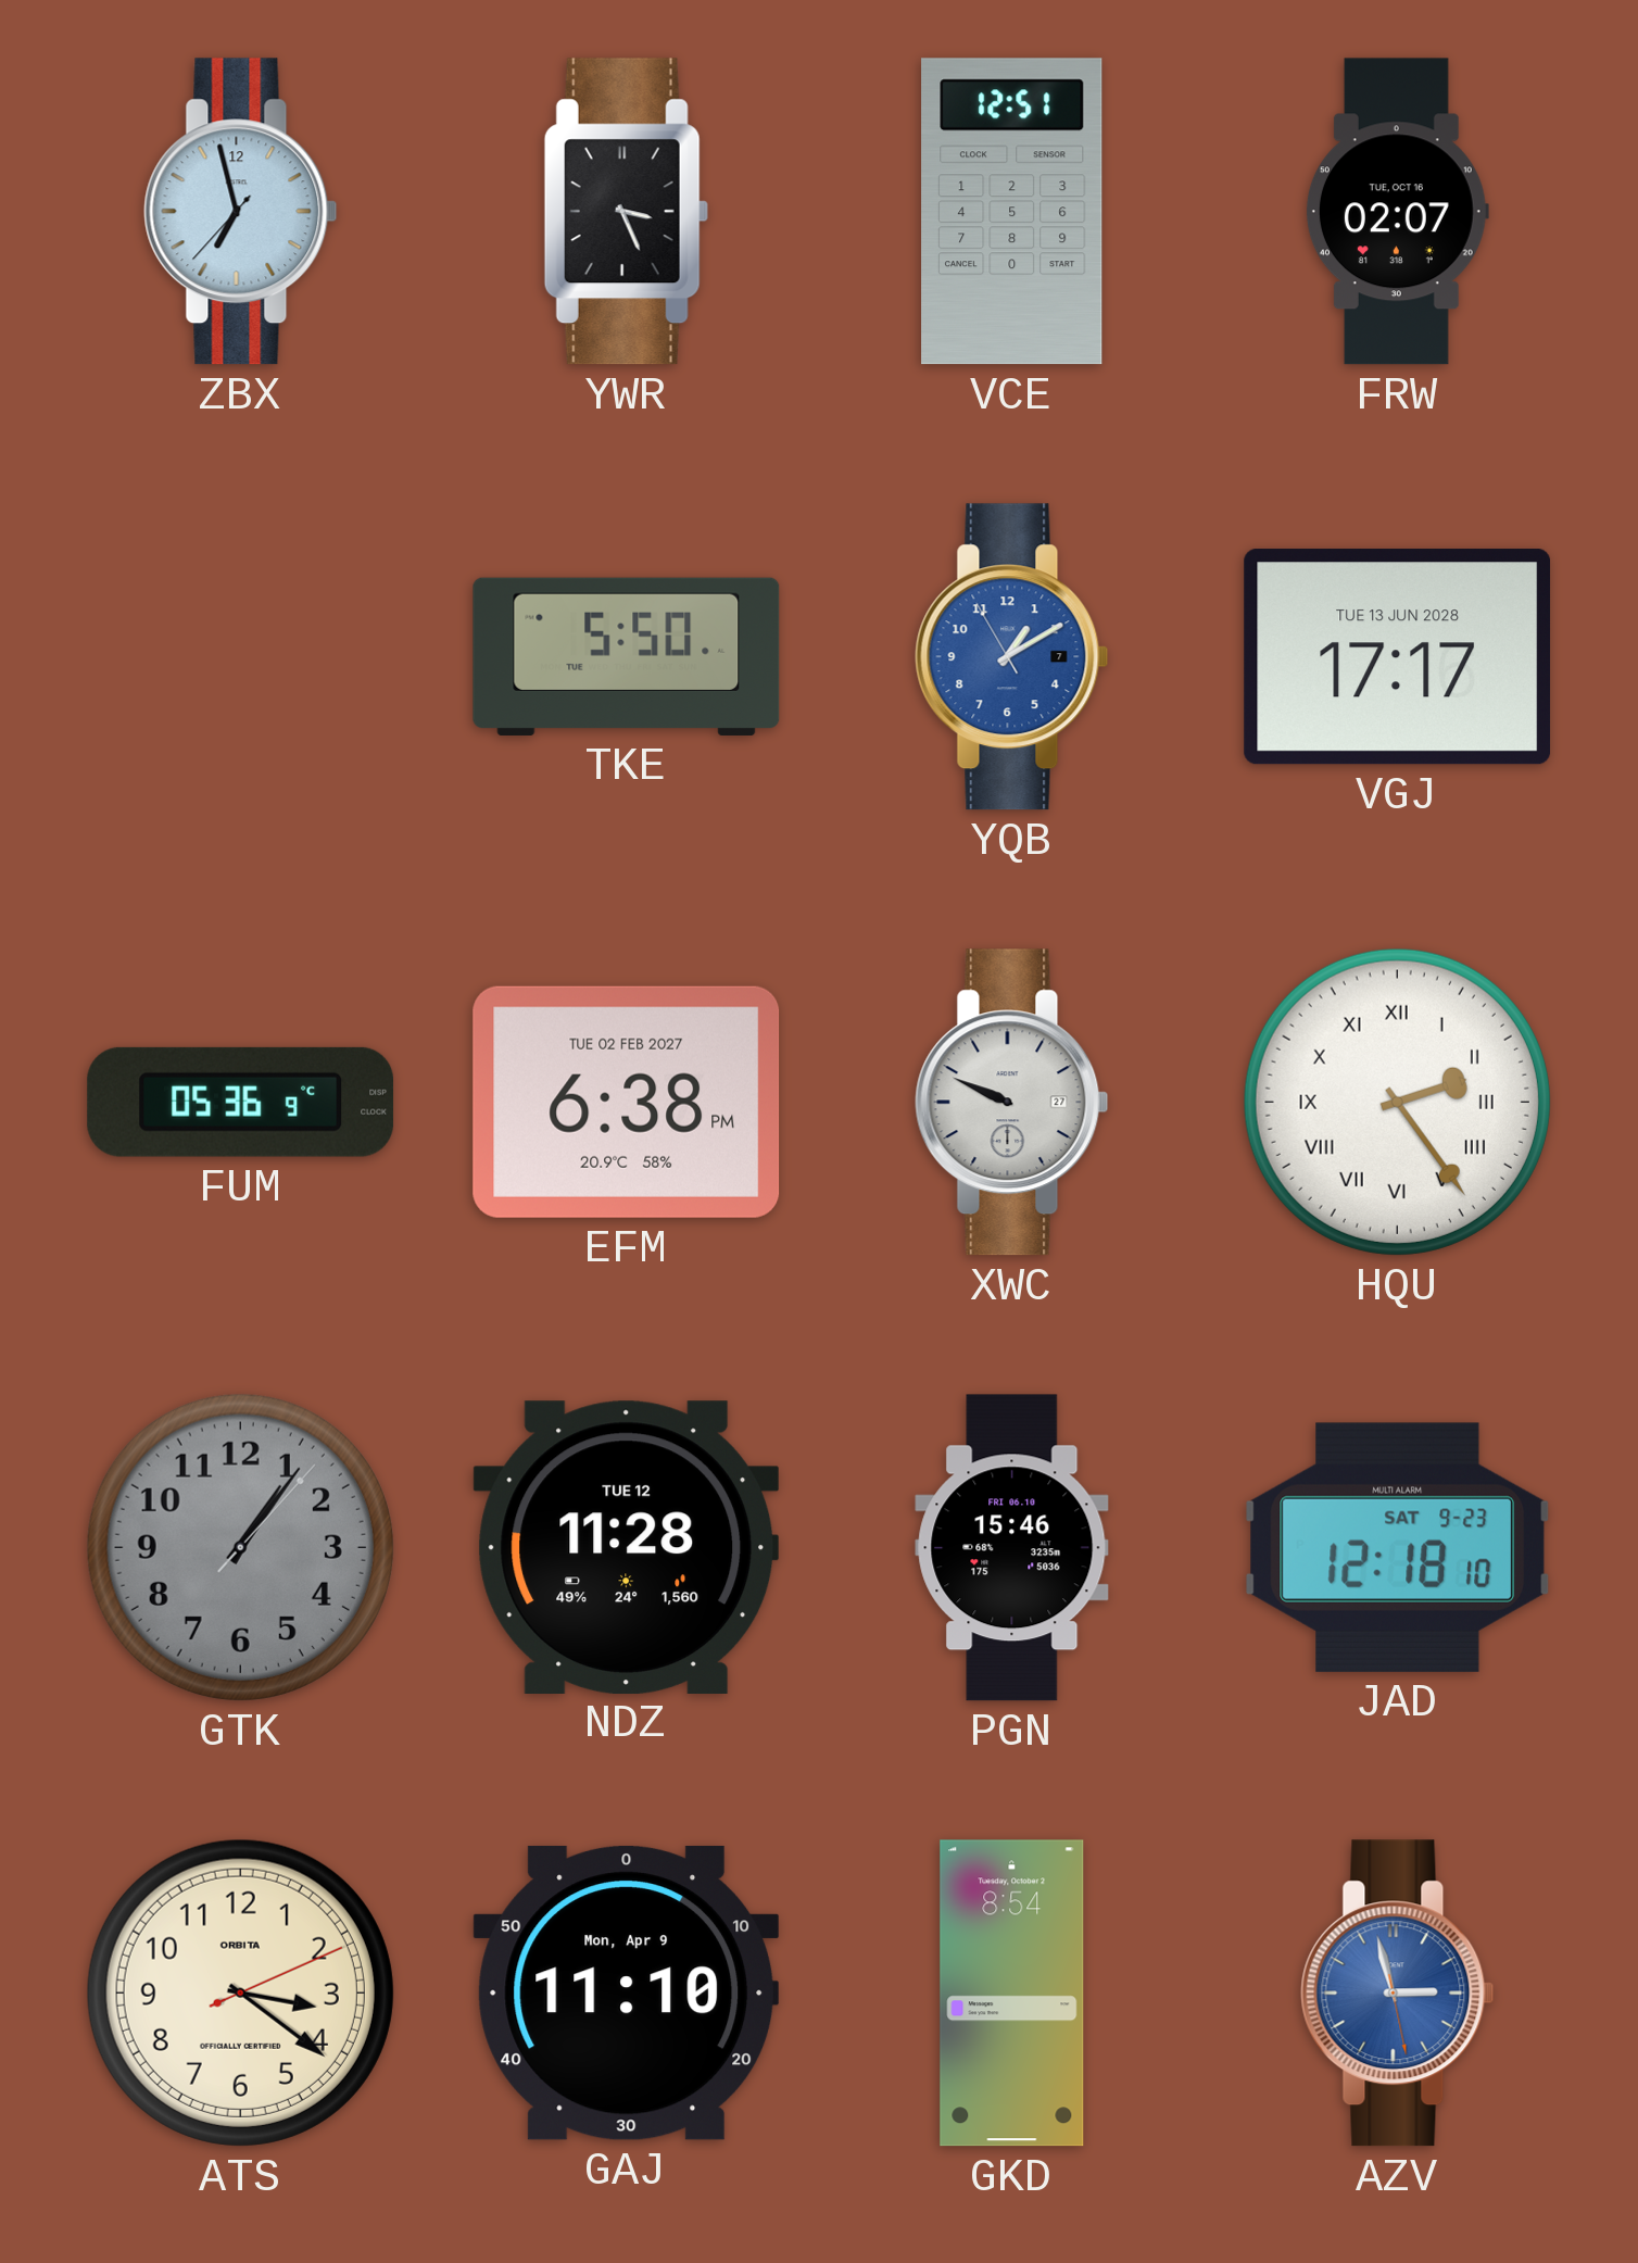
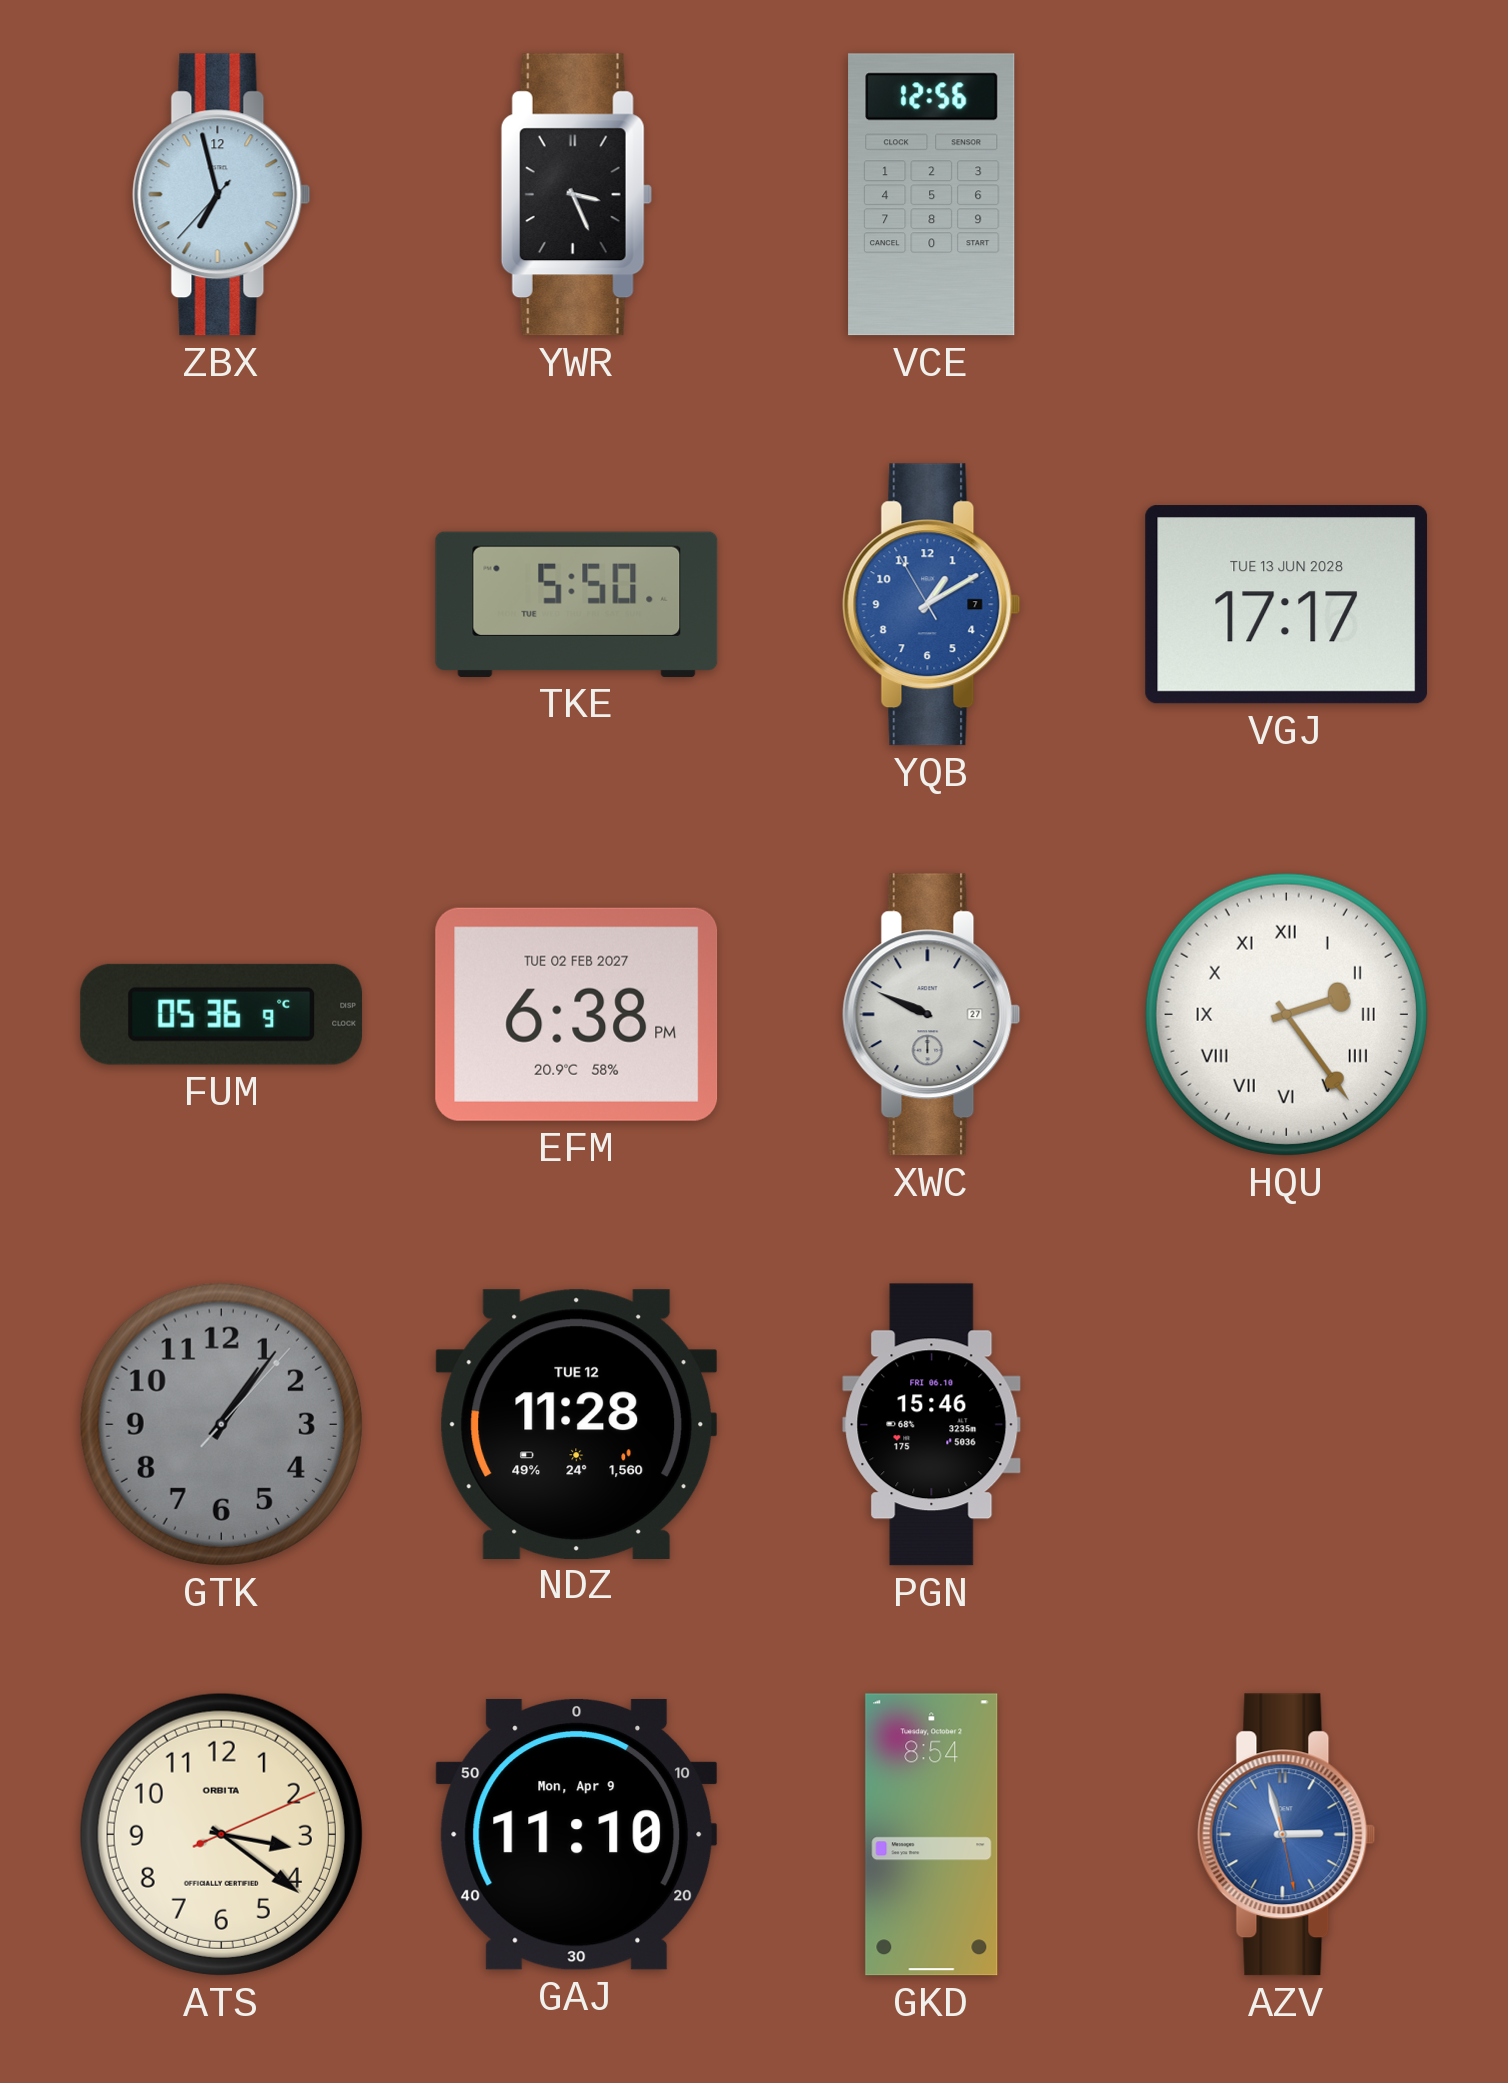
VCE: 12:51 -> 12:56
FRW: 02:07 -> none
JAD: 12:18 -> none
